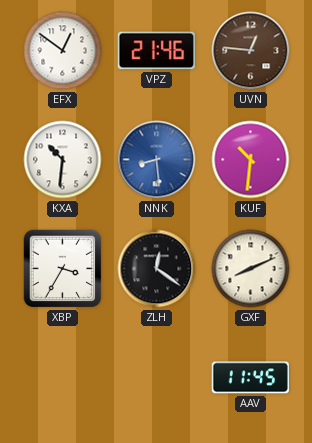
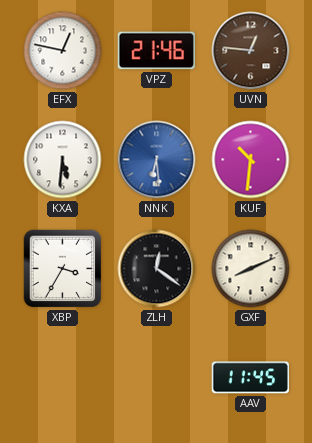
EFX: 12:51 -> 12:47
KXA: 10:31 -> 5:31
NNK: 8:29 -> 6:29
